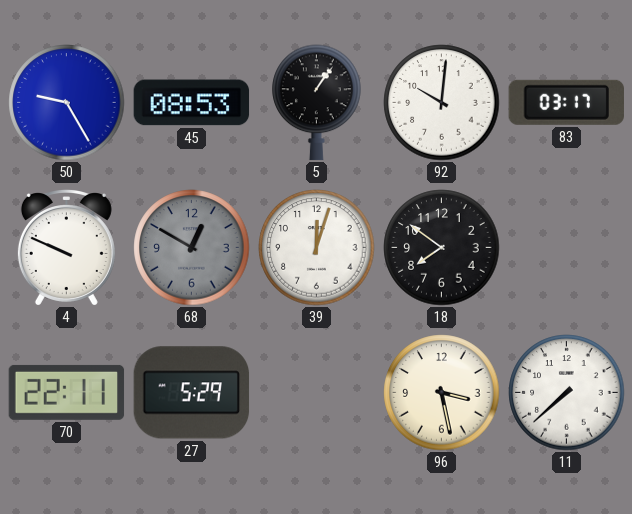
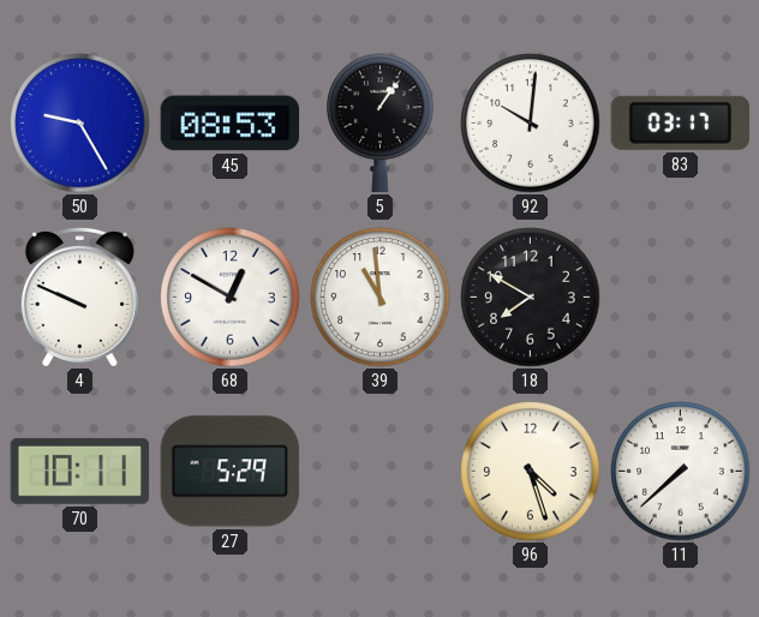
68 dial: grey -> white
39: 12:03 -> 10:59
18: 7:51 -> 7:50
70: 22:11 -> 10:11
96: 3:28 -> 4:27
